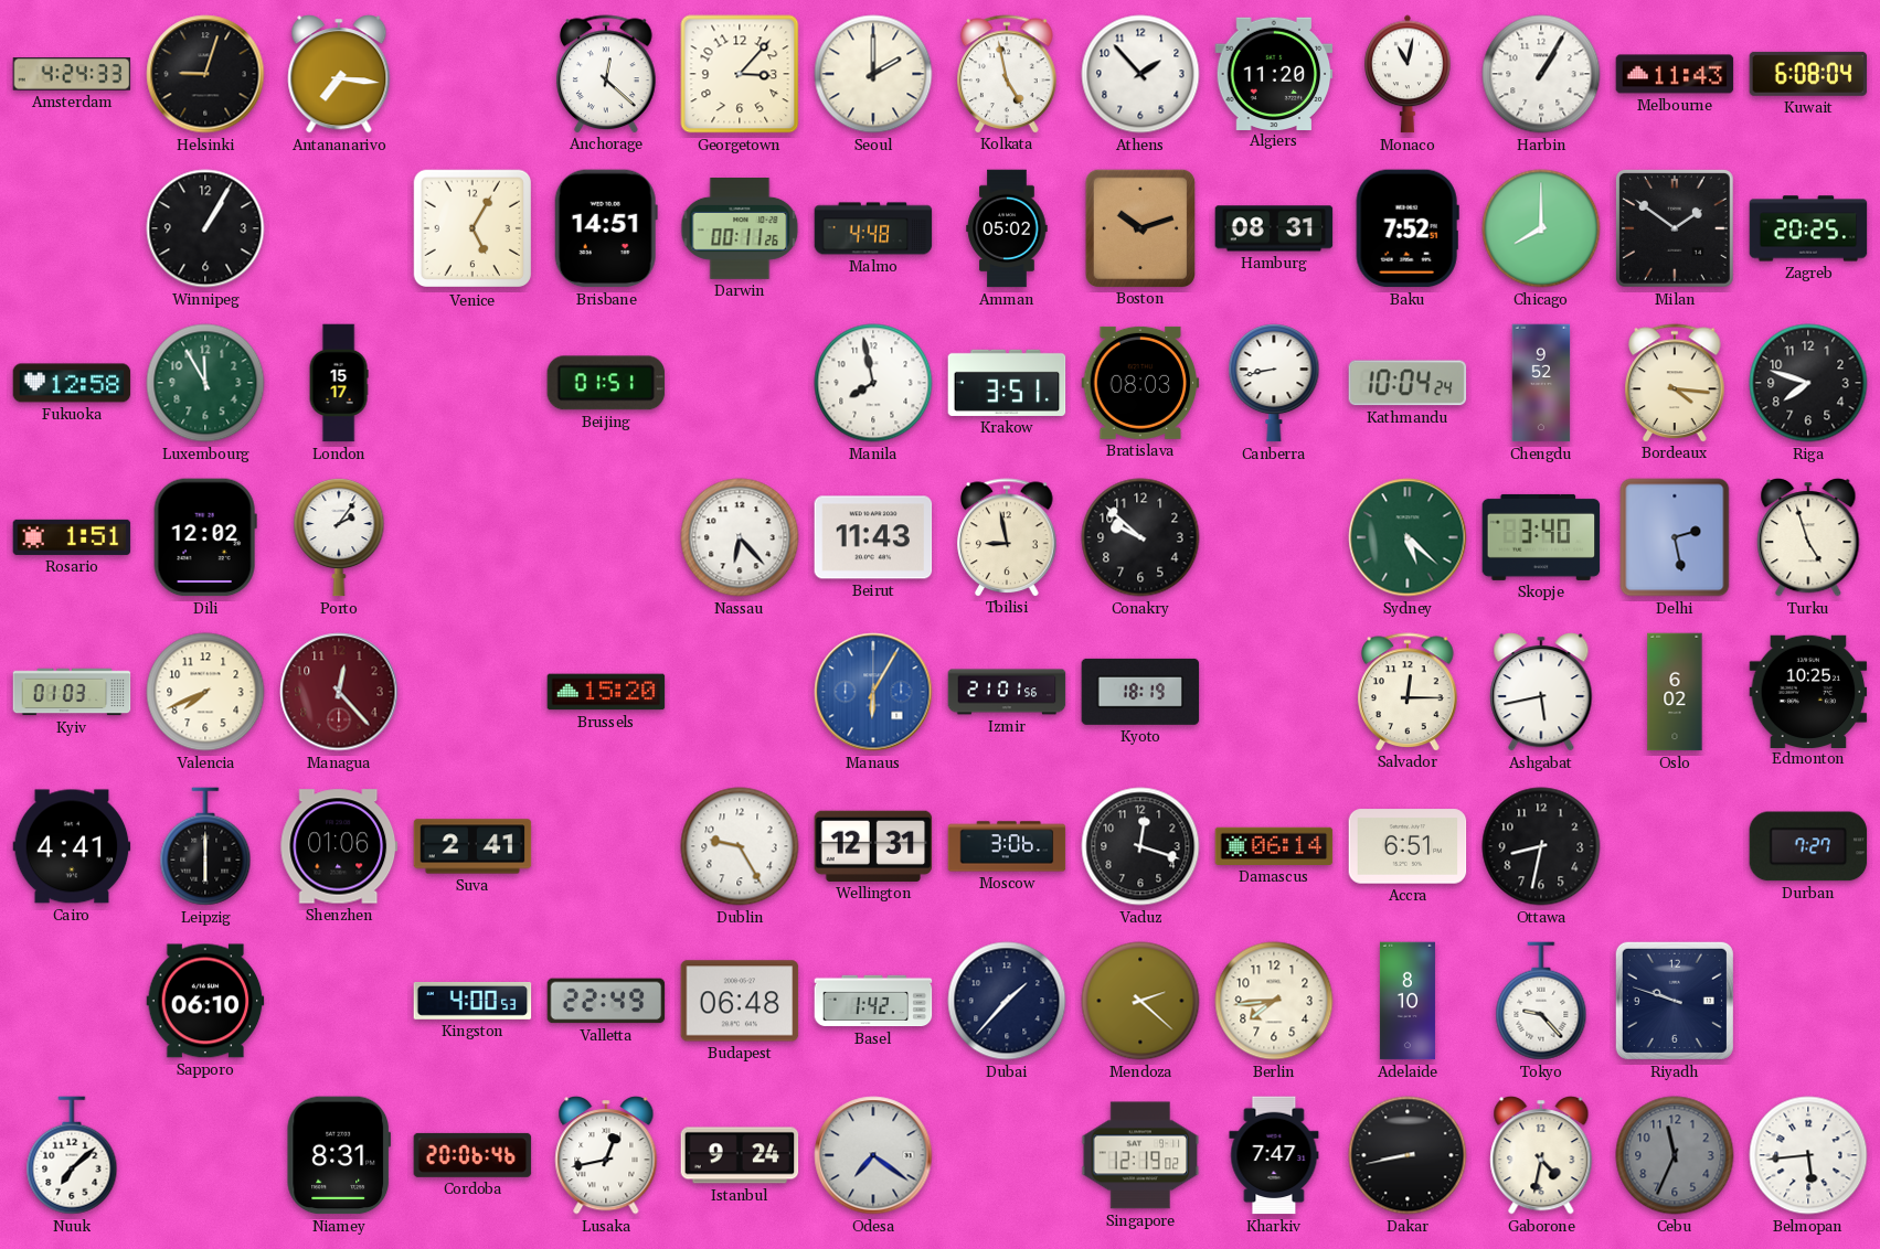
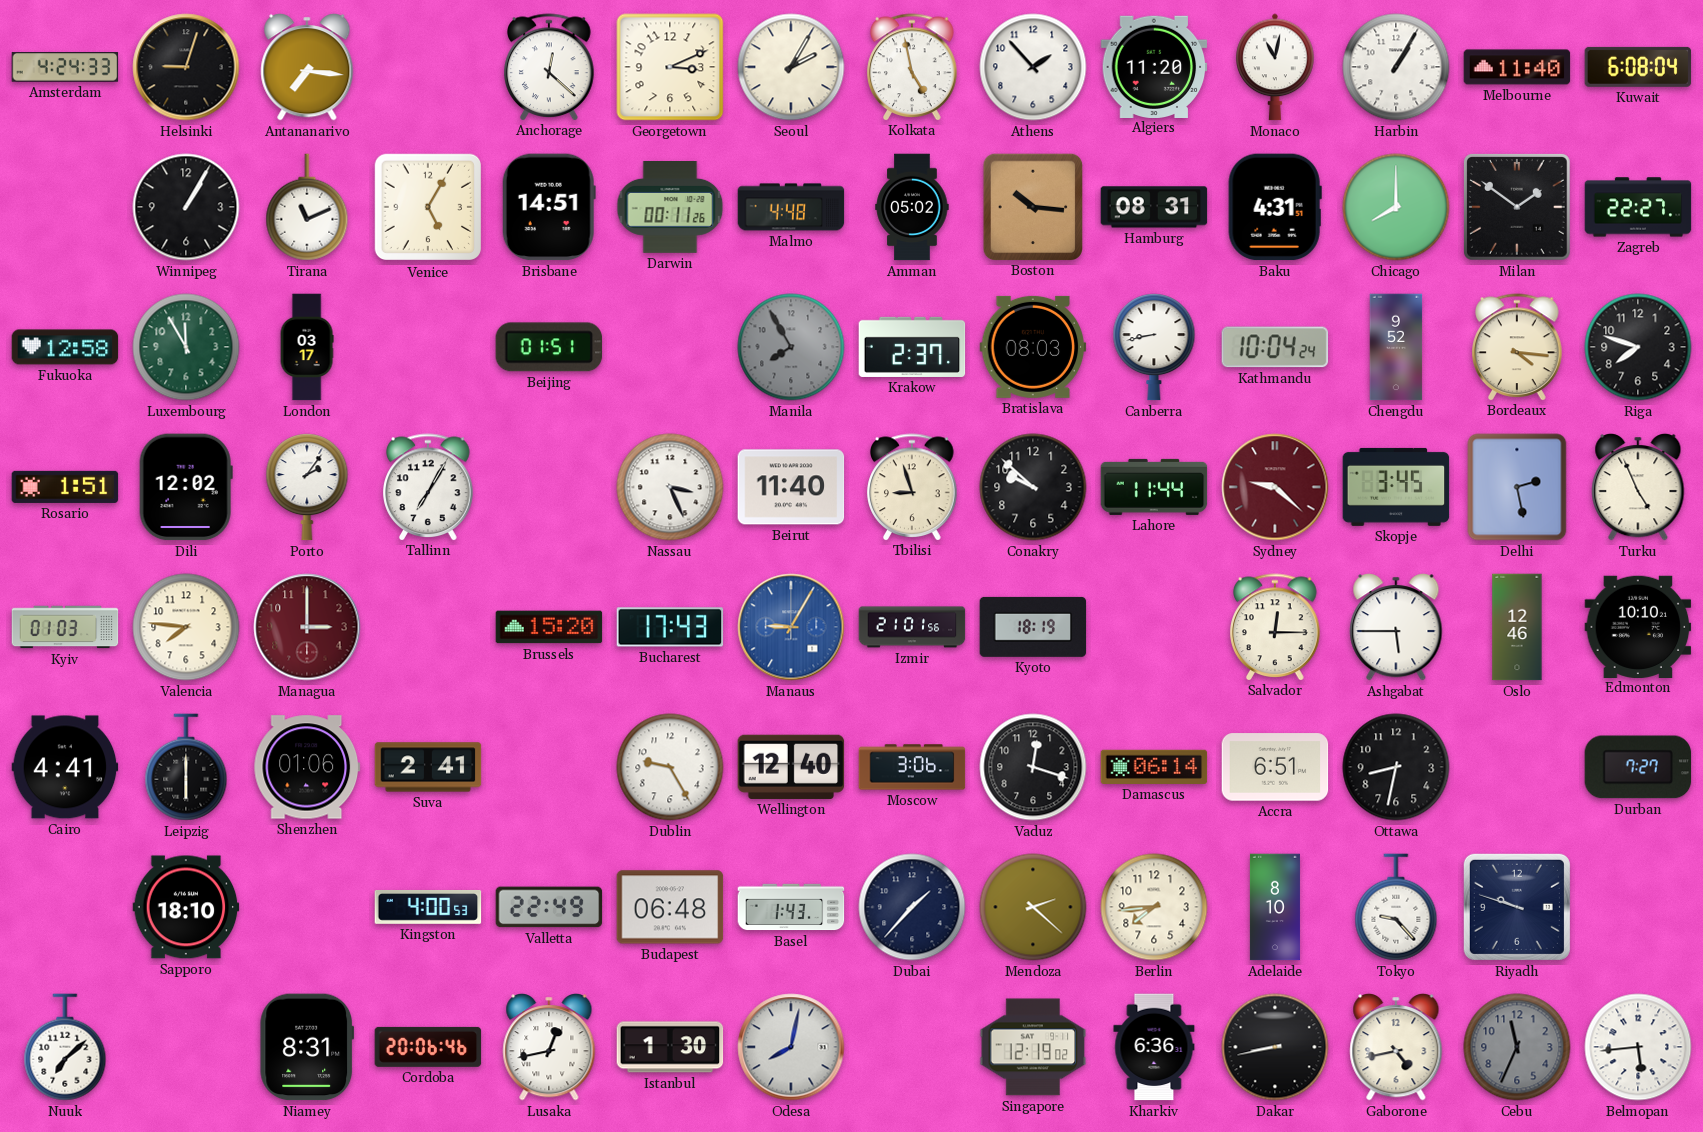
Georgetown: 3:07 -> 3:11
Seoul: 2:00 -> 2:05
Melbourne: 11:43 -> 11:40
Tirana: none -> 11:11
Boston: 10:12 -> 10:16
Baku: 7:52 -> 4:31
Zagreb: 20:25 -> 22:27
London: 15:17 -> 03:17
Manila: 7:58 -> 7:55
Manila dial: white -> grey
Krakow: 3:51 -> 2:37
Tallinn: none -> 7:05
Nassau: 6:23 -> 3:26
Beirut: 11:43 -> 11:40
Tbilisi: 8:58 -> 8:57
Lahore: none -> 11:44
Sydney: 5:22 -> 9:22
Sydney dial: green -> burgundy
Skopje: 3:40 -> 3:45
Turku: 4:57 -> 4:56
Valencia: 7:41 -> 7:46
Managua: 12:23 -> 3:00
Bucharest: none -> 17:43
Manaus: 6:05 -> 9:05
Ashgabat: 5:43 -> 5:45
Oslo: 6:02 -> 12:46
Edmonton: 10:25 -> 10:10
Wellington: 12:31 -> 12:40
Sapporo: 06:10 -> 18:10
Basel: 1:42 -> 1:43
Istanbul: 9:24 -> 1:30
Odesa: 7:21 -> 8:02
Kharkiv: 7:47 -> 6:36
Gaborone: 4:32 -> 4:43
